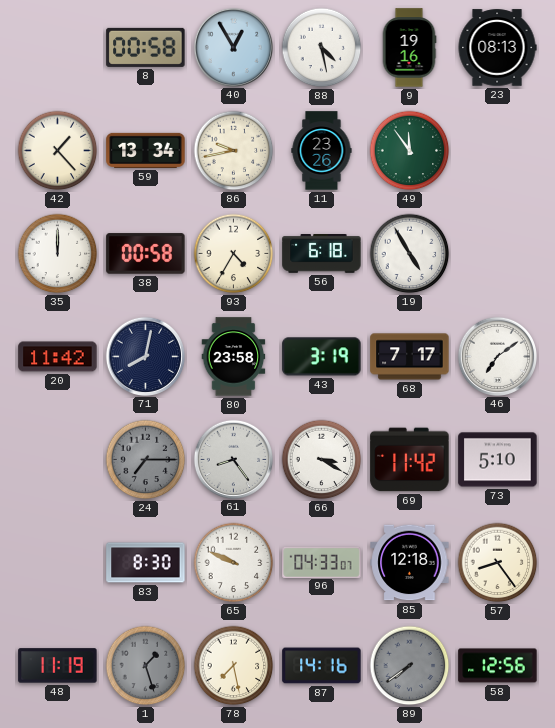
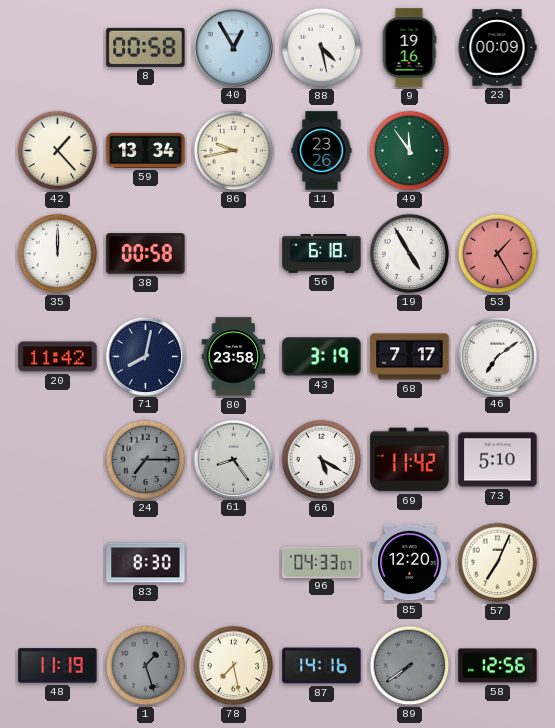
23: 08:13 -> 00:09
93: 4:35 -> none
53: none -> 1:25
66: 3:20 -> 5:20
65: 9:49 -> none
85: 12:18 -> 12:20
57: 8:24 -> 7:04
